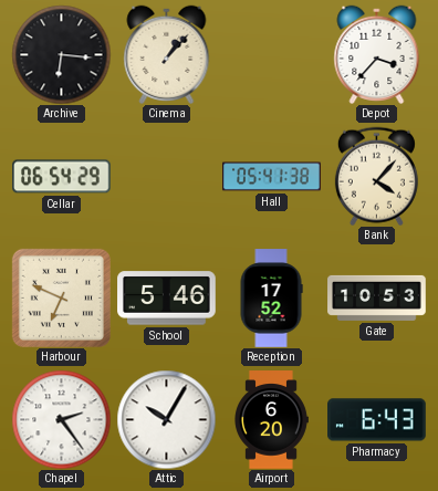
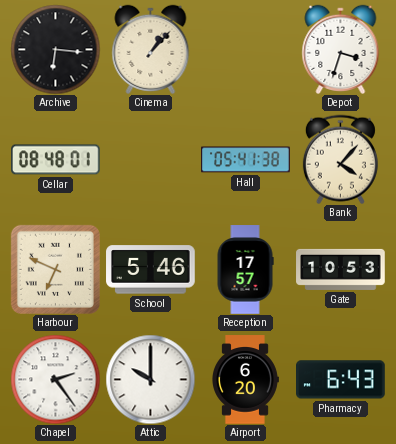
Depot: 3:37 -> 3:33
Cellar: 06:54 -> 08:48
Reception: 17:52 -> 17:57
Attic: 10:05 -> 10:00
